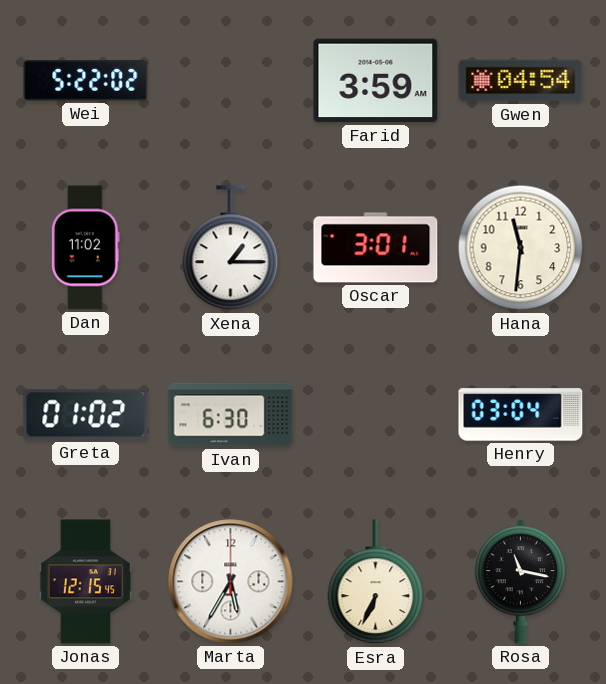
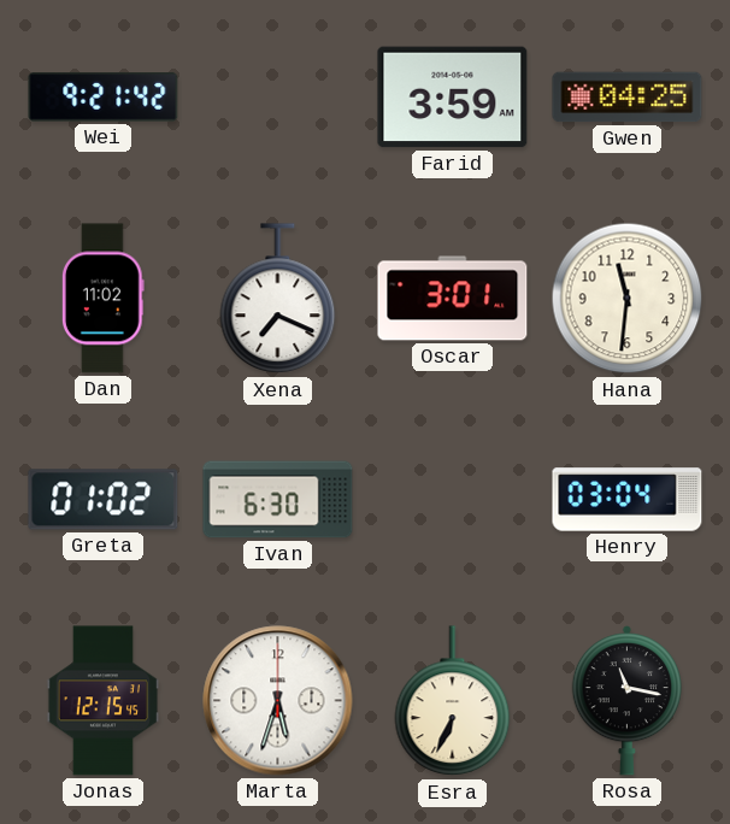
Wei: 5:22 -> 9:21
Gwen: 04:54 -> 04:25
Xena: 1:15 -> 7:19
Marta: 5:35 -> 5:33
